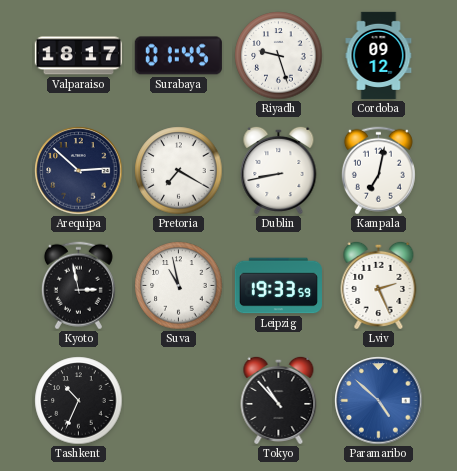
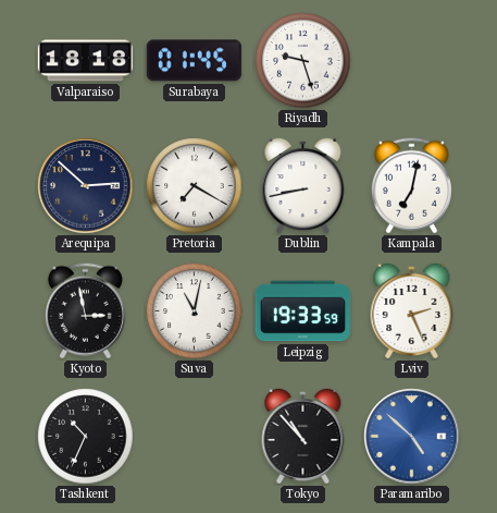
Valparaiso: 18:17 -> 18:18
Cordoba: 09:12 -> none
Suva: 10:58 -> 11:02
